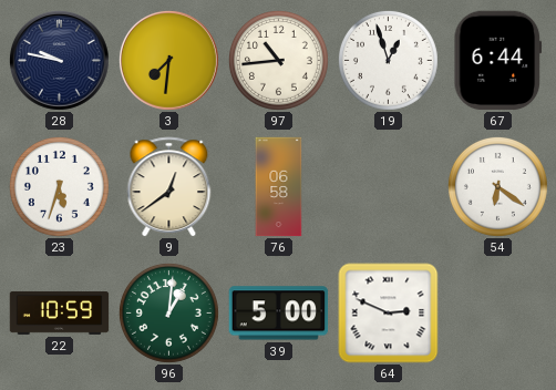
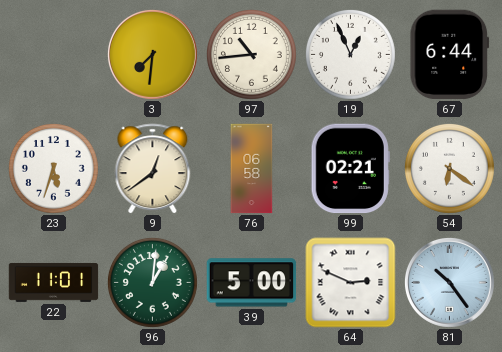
28: 9:47 -> none
19: 12:57 -> 12:56
99: none -> 02:21
22: 10:59 -> 11:01
81: none -> 10:24
